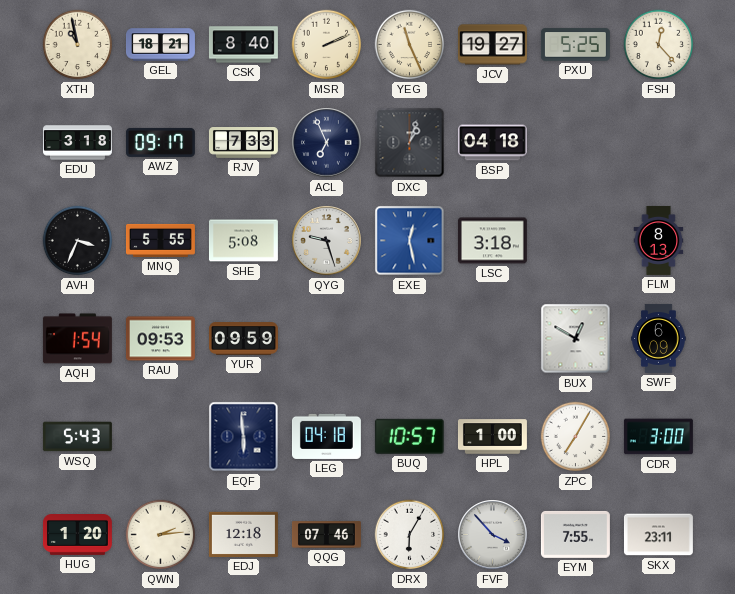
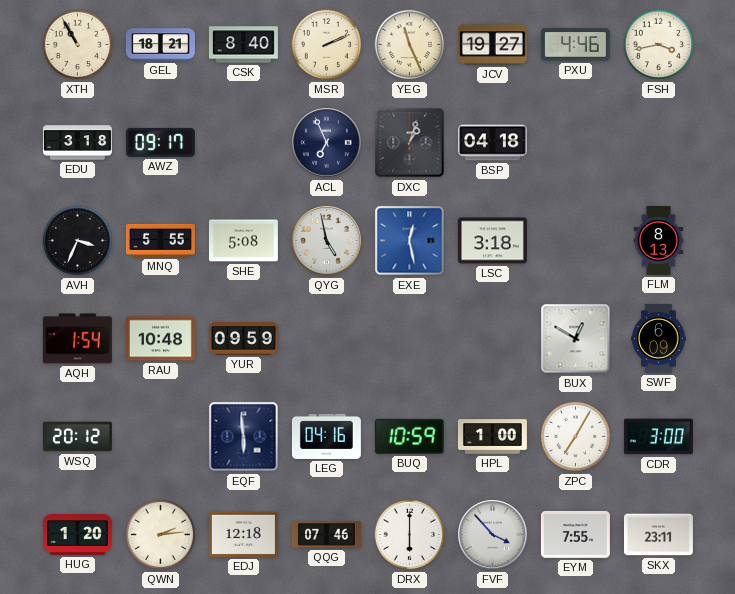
XTH: 10:58 -> 10:55
PXU: 5:25 -> 4:46
FSH: 12:23 -> 3:43
RJV: 7:33 -> none
QYG: 9:27 -> 4:58
RAU: 09:53 -> 10:48
WSQ: 5:43 -> 20:12
LEG: 04:18 -> 04:16
BUQ: 10:57 -> 10:59
DRX: 6:05 -> 6:00
